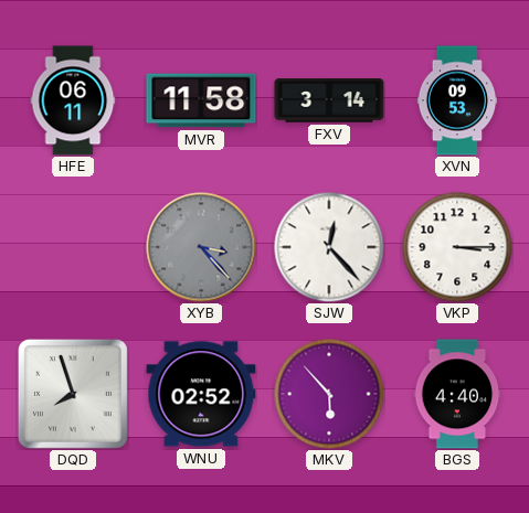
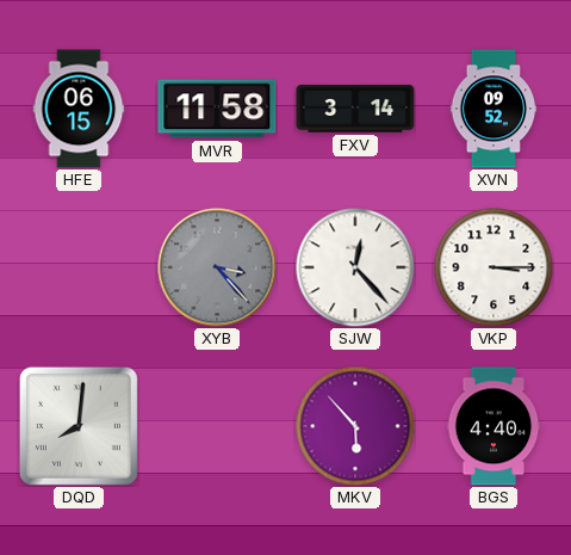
HFE: 06:11 -> 06:15
XVN: 09:53 -> 09:52
DQD: 7:57 -> 8:01
WNU: 02:52 -> none
